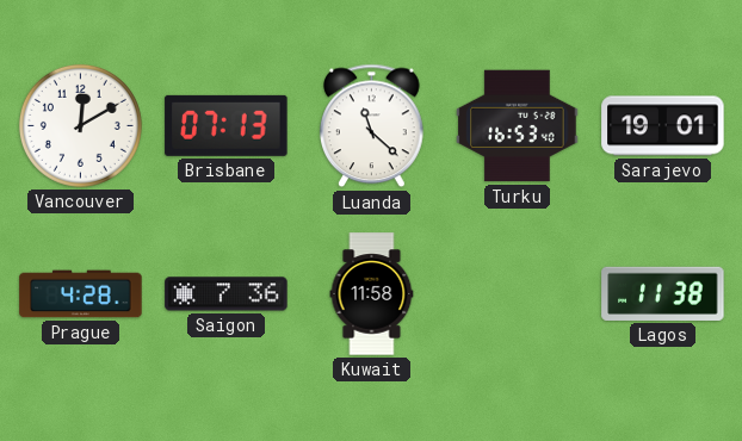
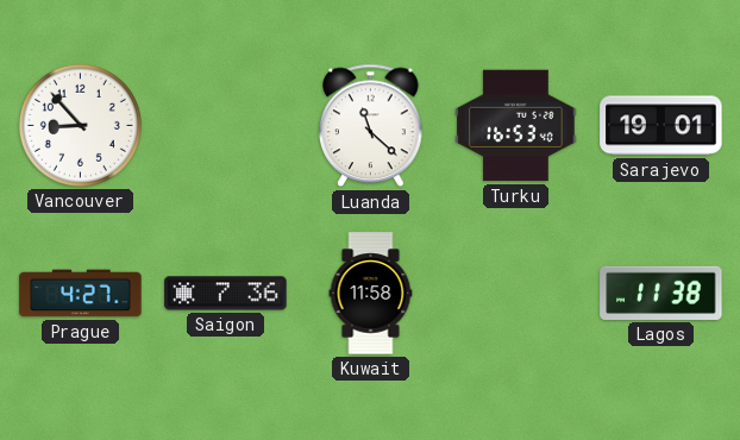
Vancouver: 12:10 -> 8:53
Brisbane: 07:13 -> none
Prague: 4:28 -> 4:27
